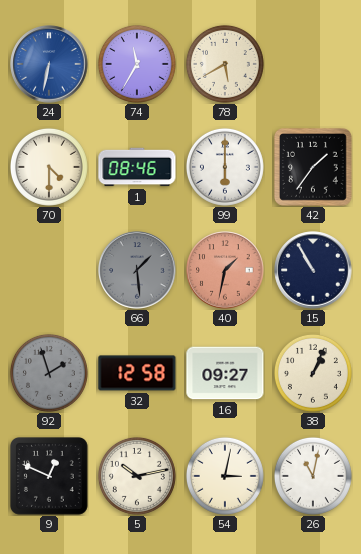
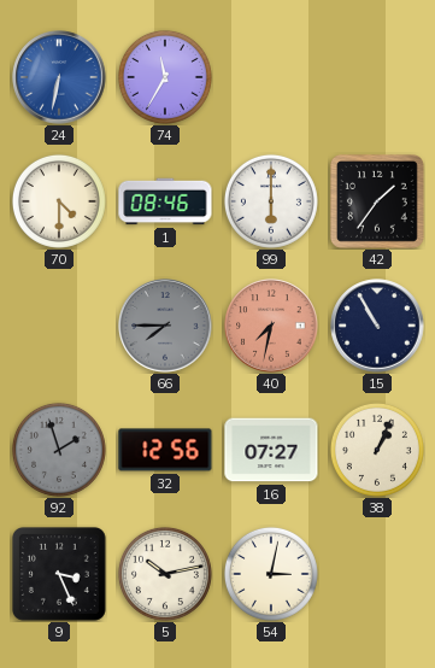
78: 5:40 -> none
66: 1:29 -> 7:45
40: 1:32 -> 7:32
32: 12:58 -> 12:56
16: 09:27 -> 07:27
9: 12:49 -> 3:26
26: 11:02 -> none
